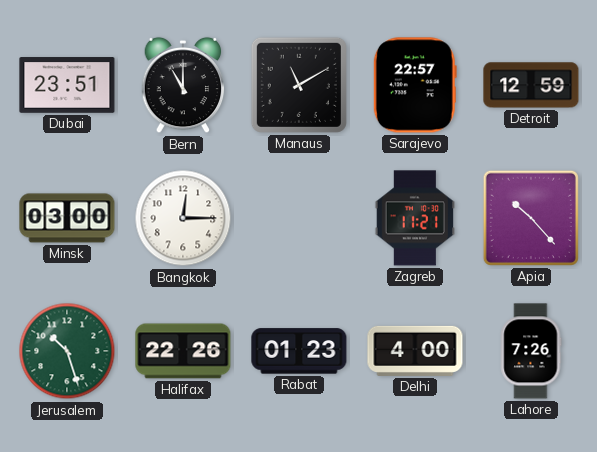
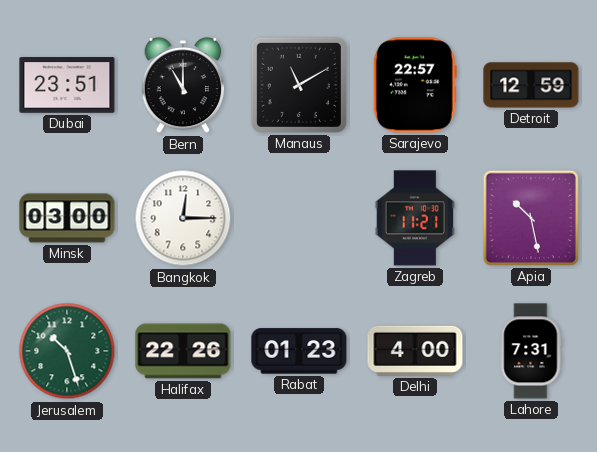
Apia: 10:23 -> 10:28
Lahore: 7:26 -> 7:31
